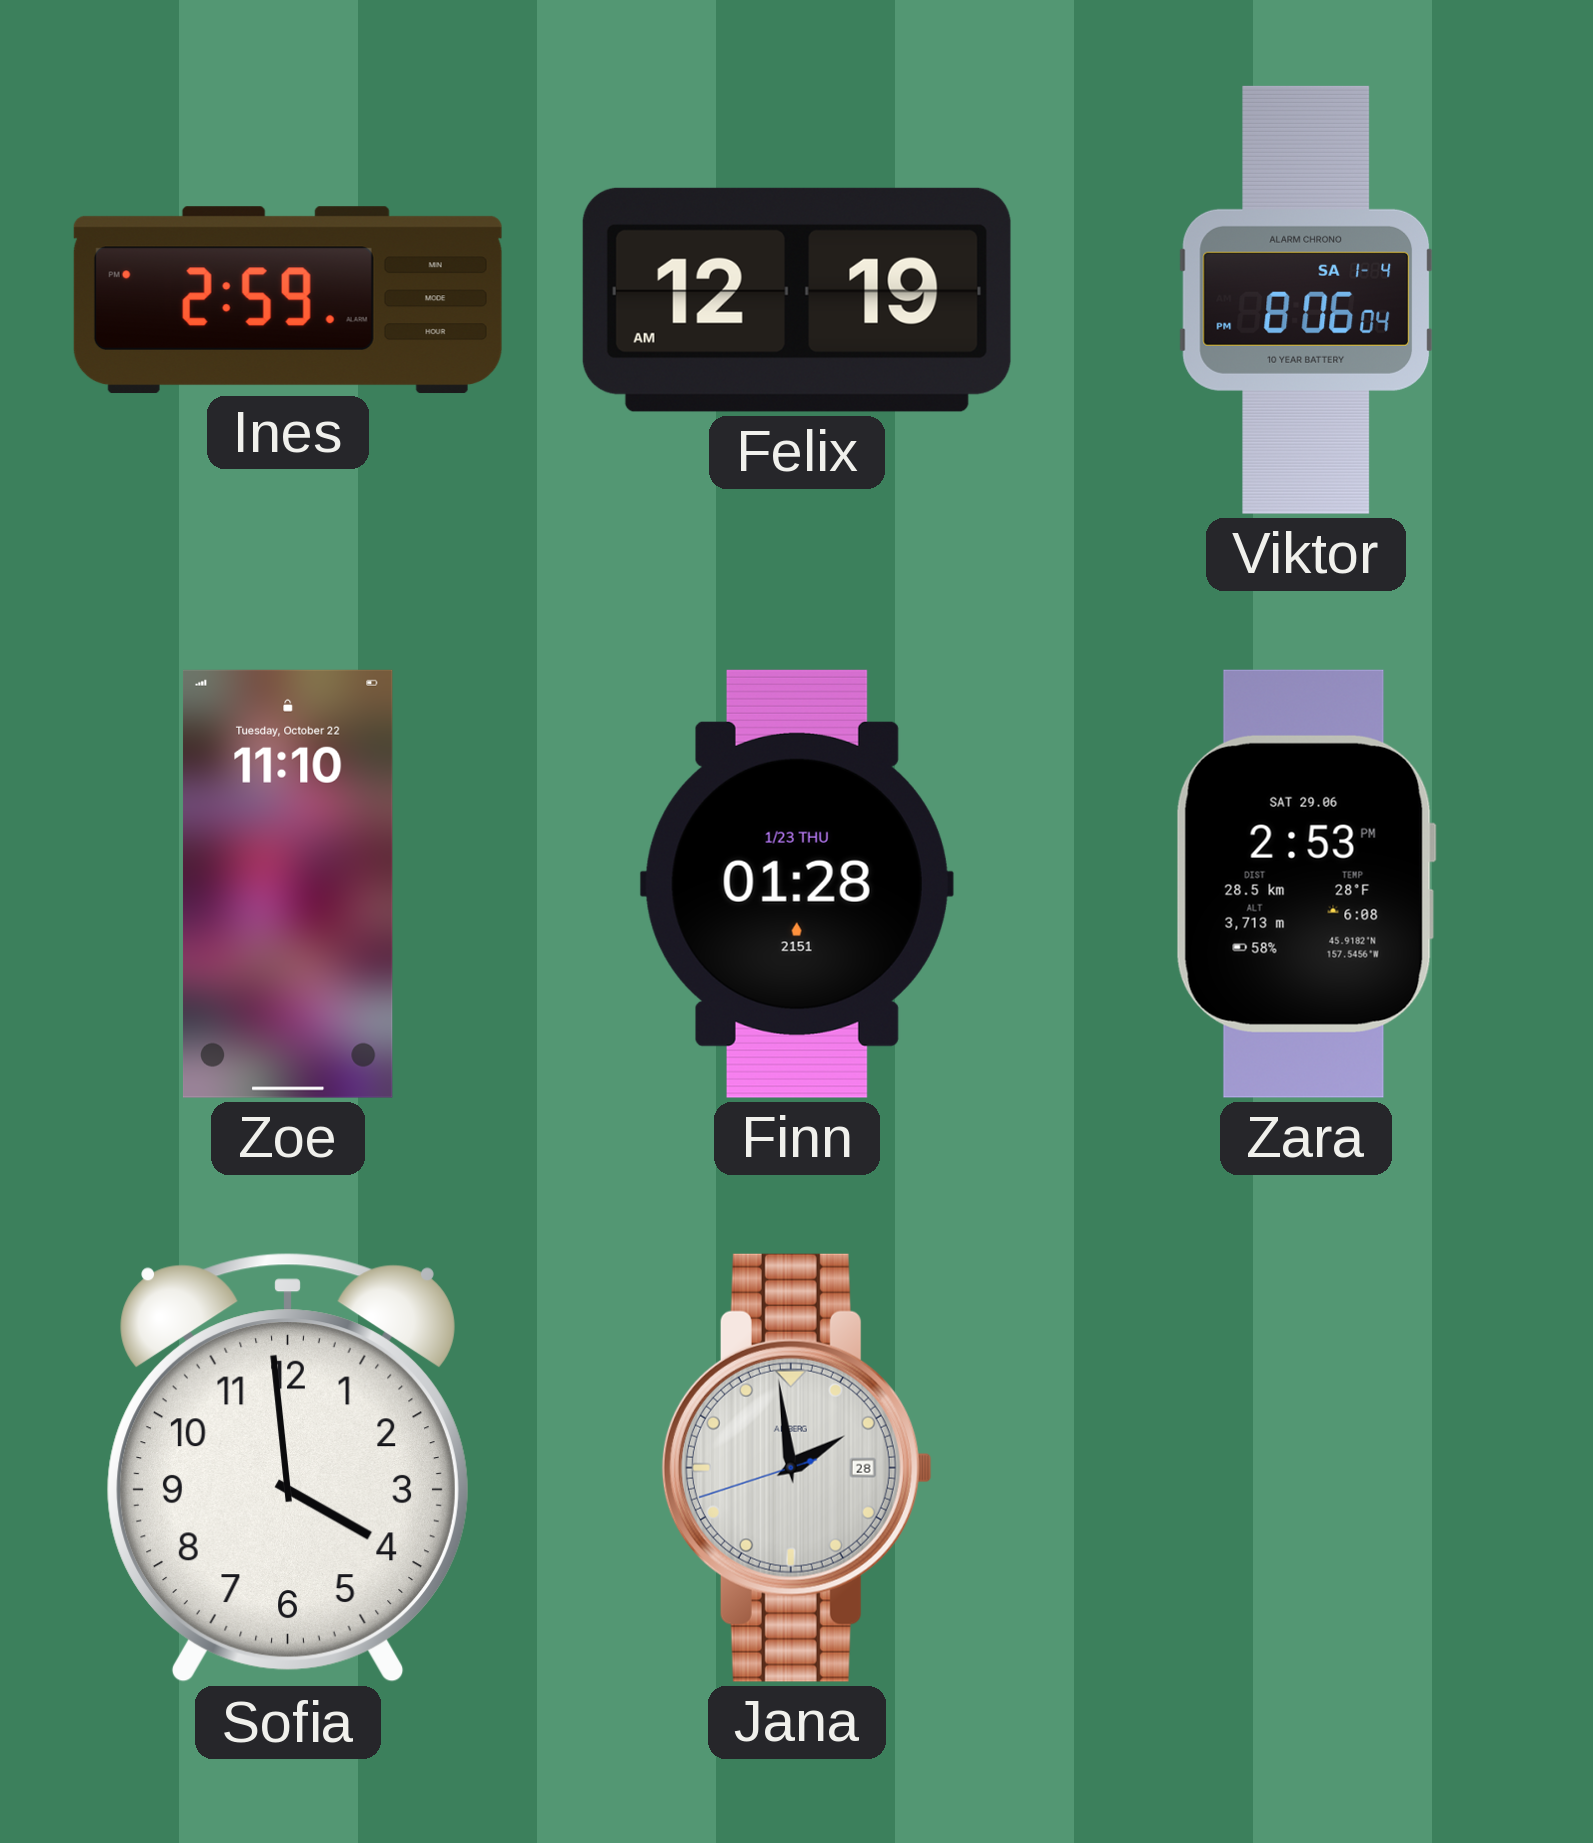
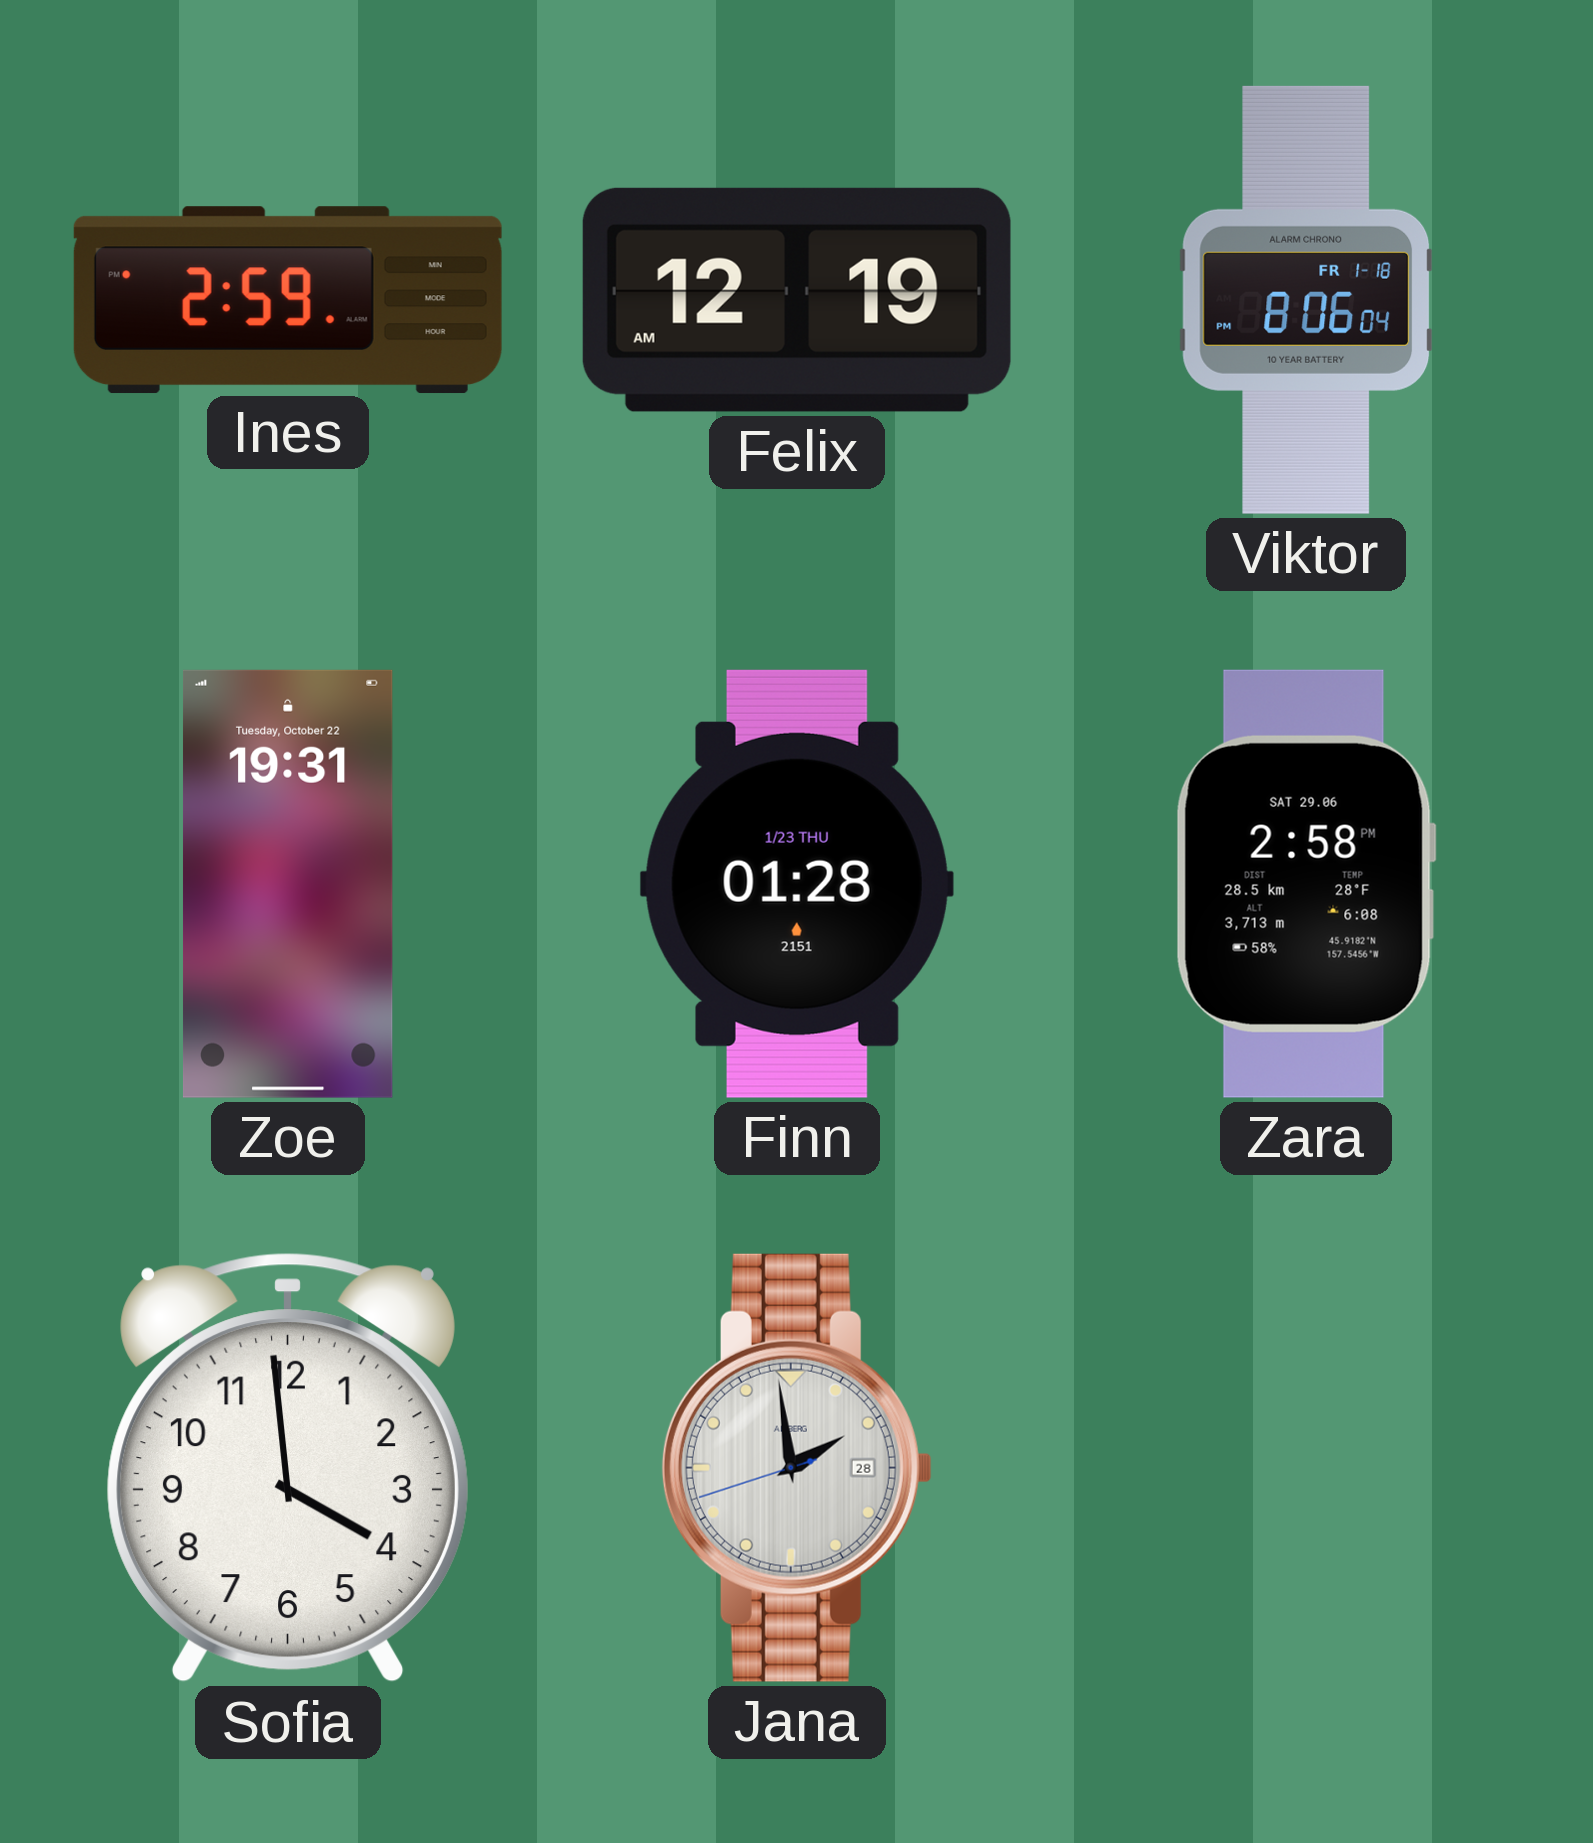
Viktor date: SA 1-4 -> FR 1-18
Zoe: 11:10 -> 19:31
Zara: 2:53 -> 2:58
